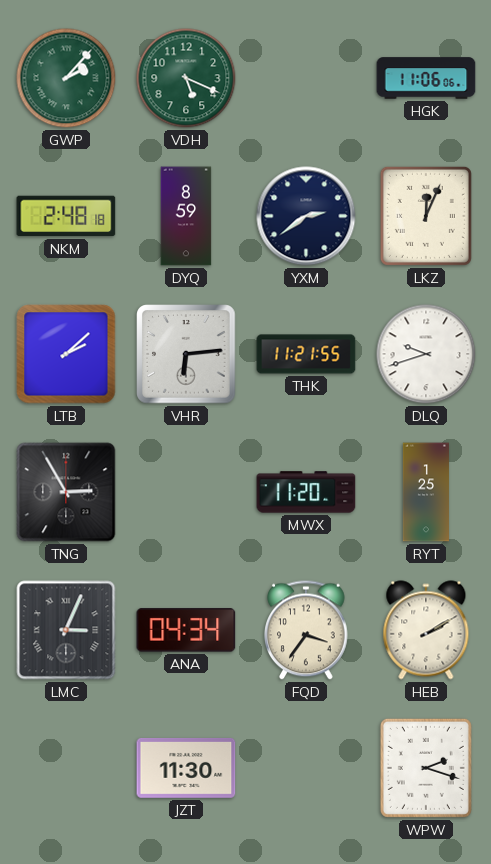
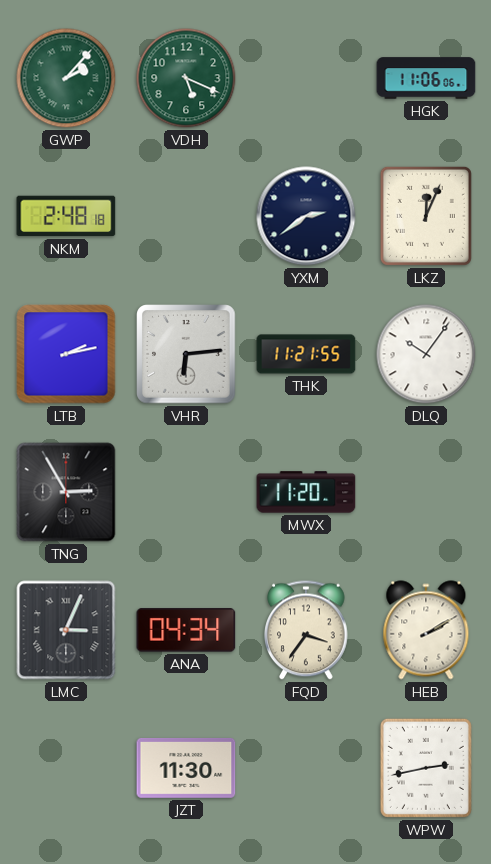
DYQ: 8:59 -> none
LTB: 2:08 -> 2:13
DLQ: 9:42 -> 10:06
RYT: 1:25 -> none
WPW: 2:18 -> 2:43
